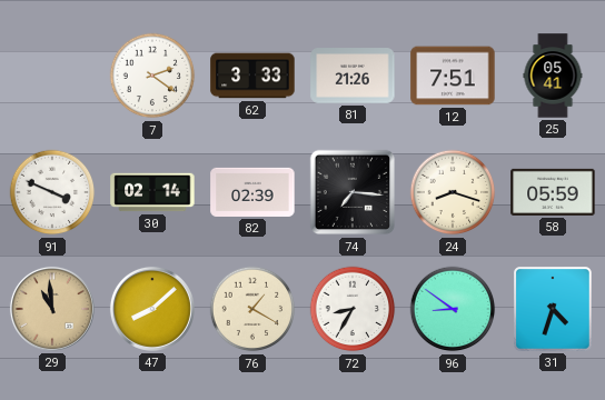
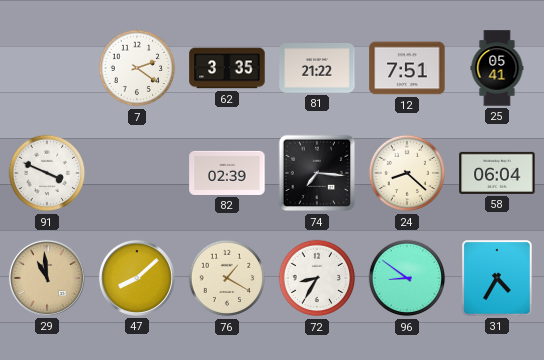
62: 3:33 -> 3:35
81: 21:26 -> 21:22
30: 02:14 -> none
24: 8:18 -> 8:22
58: 05:59 -> 06:04
31: 4:33 -> 4:35
